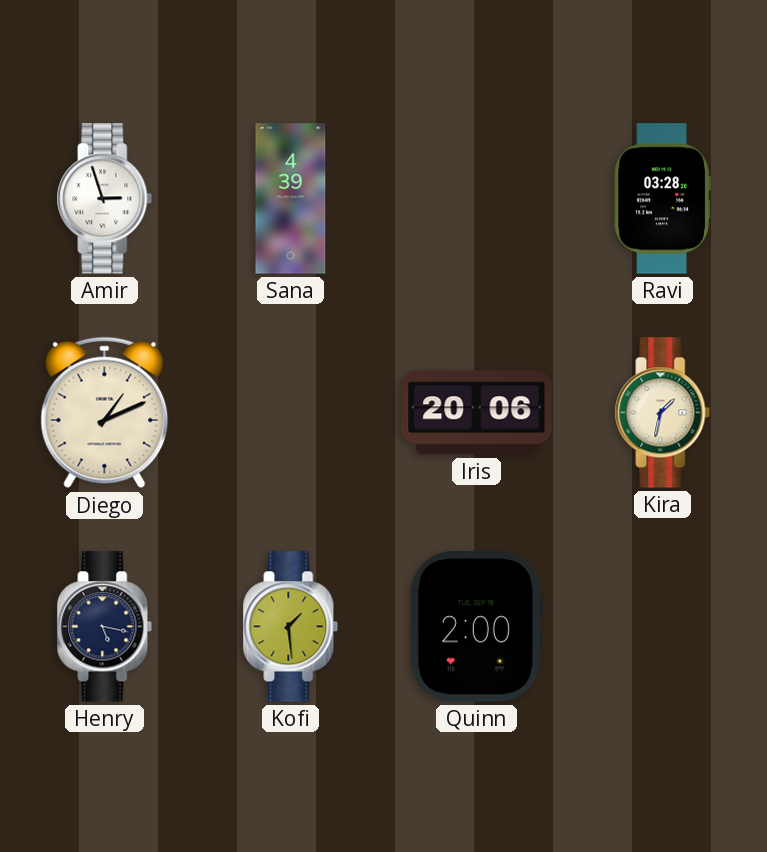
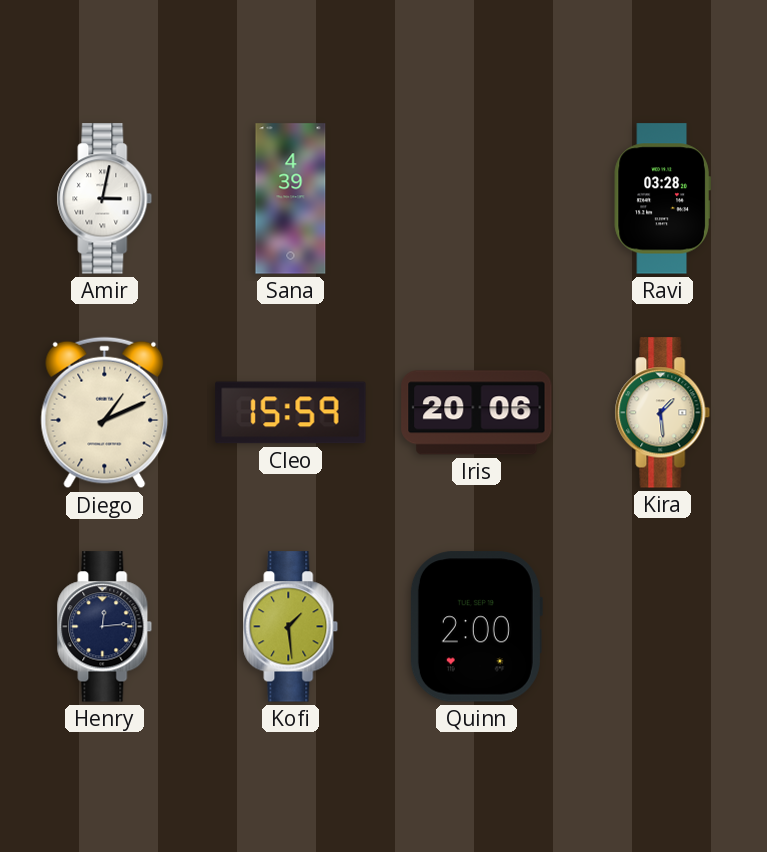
Amir: 2:57 -> 3:02
Cleo: none -> 15:59
Kira: 1:32 -> 1:29
Henry: 5:17 -> 12:14
